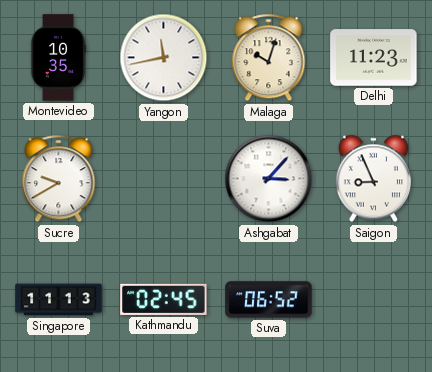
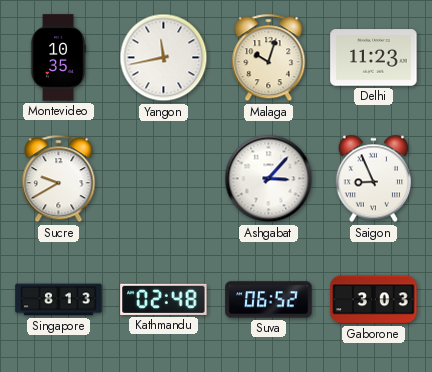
Singapore: 11:13 -> 8:13
Kathmandu: 02:45 -> 02:48
Gaborone: none -> 3:03
